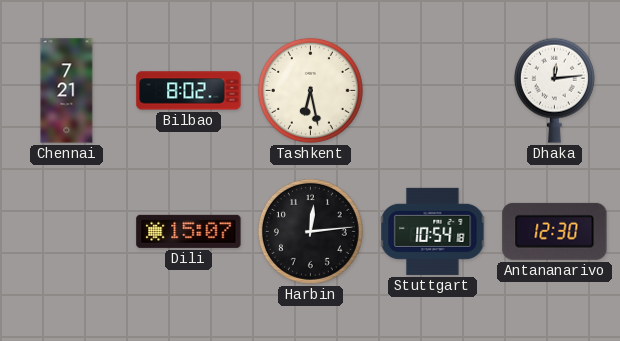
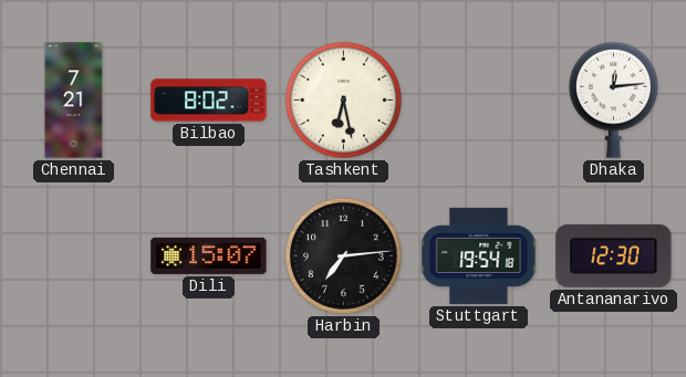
Harbin: 12:14 -> 7:14
Stuttgart: 10:54 -> 19:54
